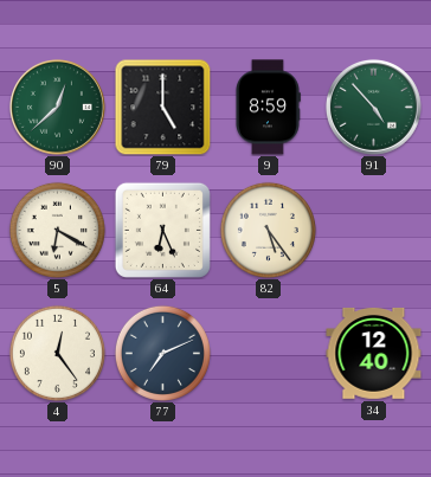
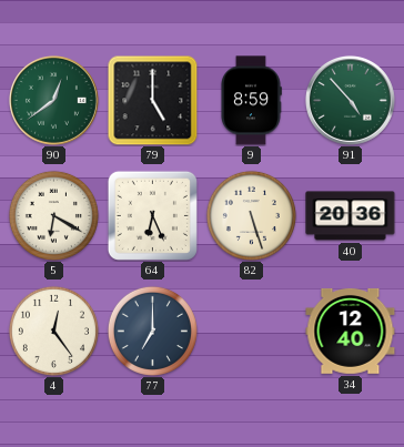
90: 12:38 -> 12:39
82: 5:24 -> 5:27
40: none -> 20:36
77: 7:11 -> 7:00
